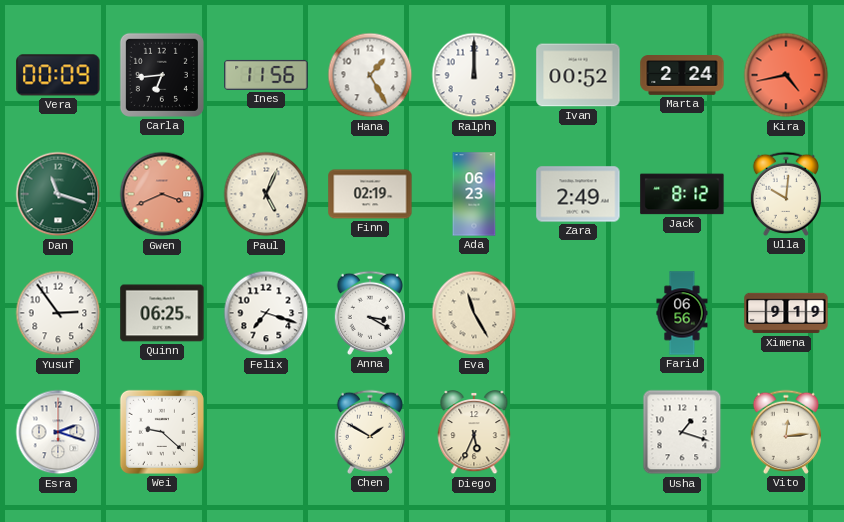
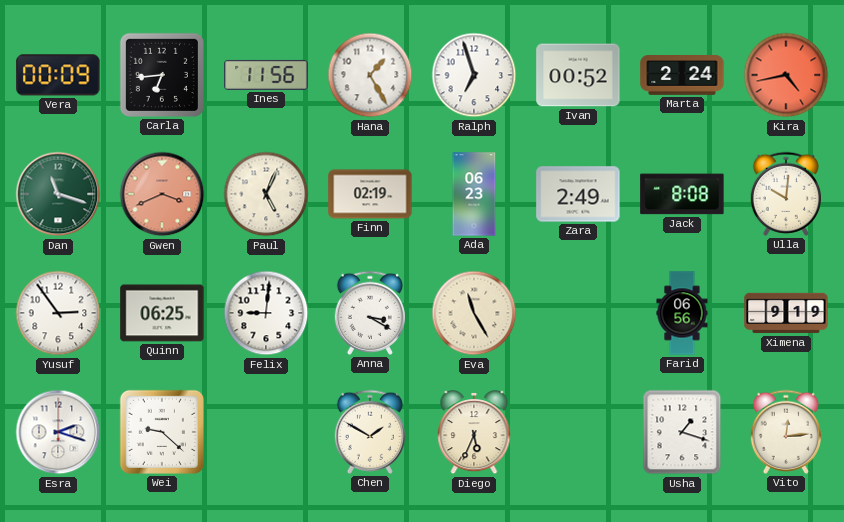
Ralph: 12:00 -> 6:57
Jack: 8:12 -> 8:08
Felix: 7:18 -> 9:01
